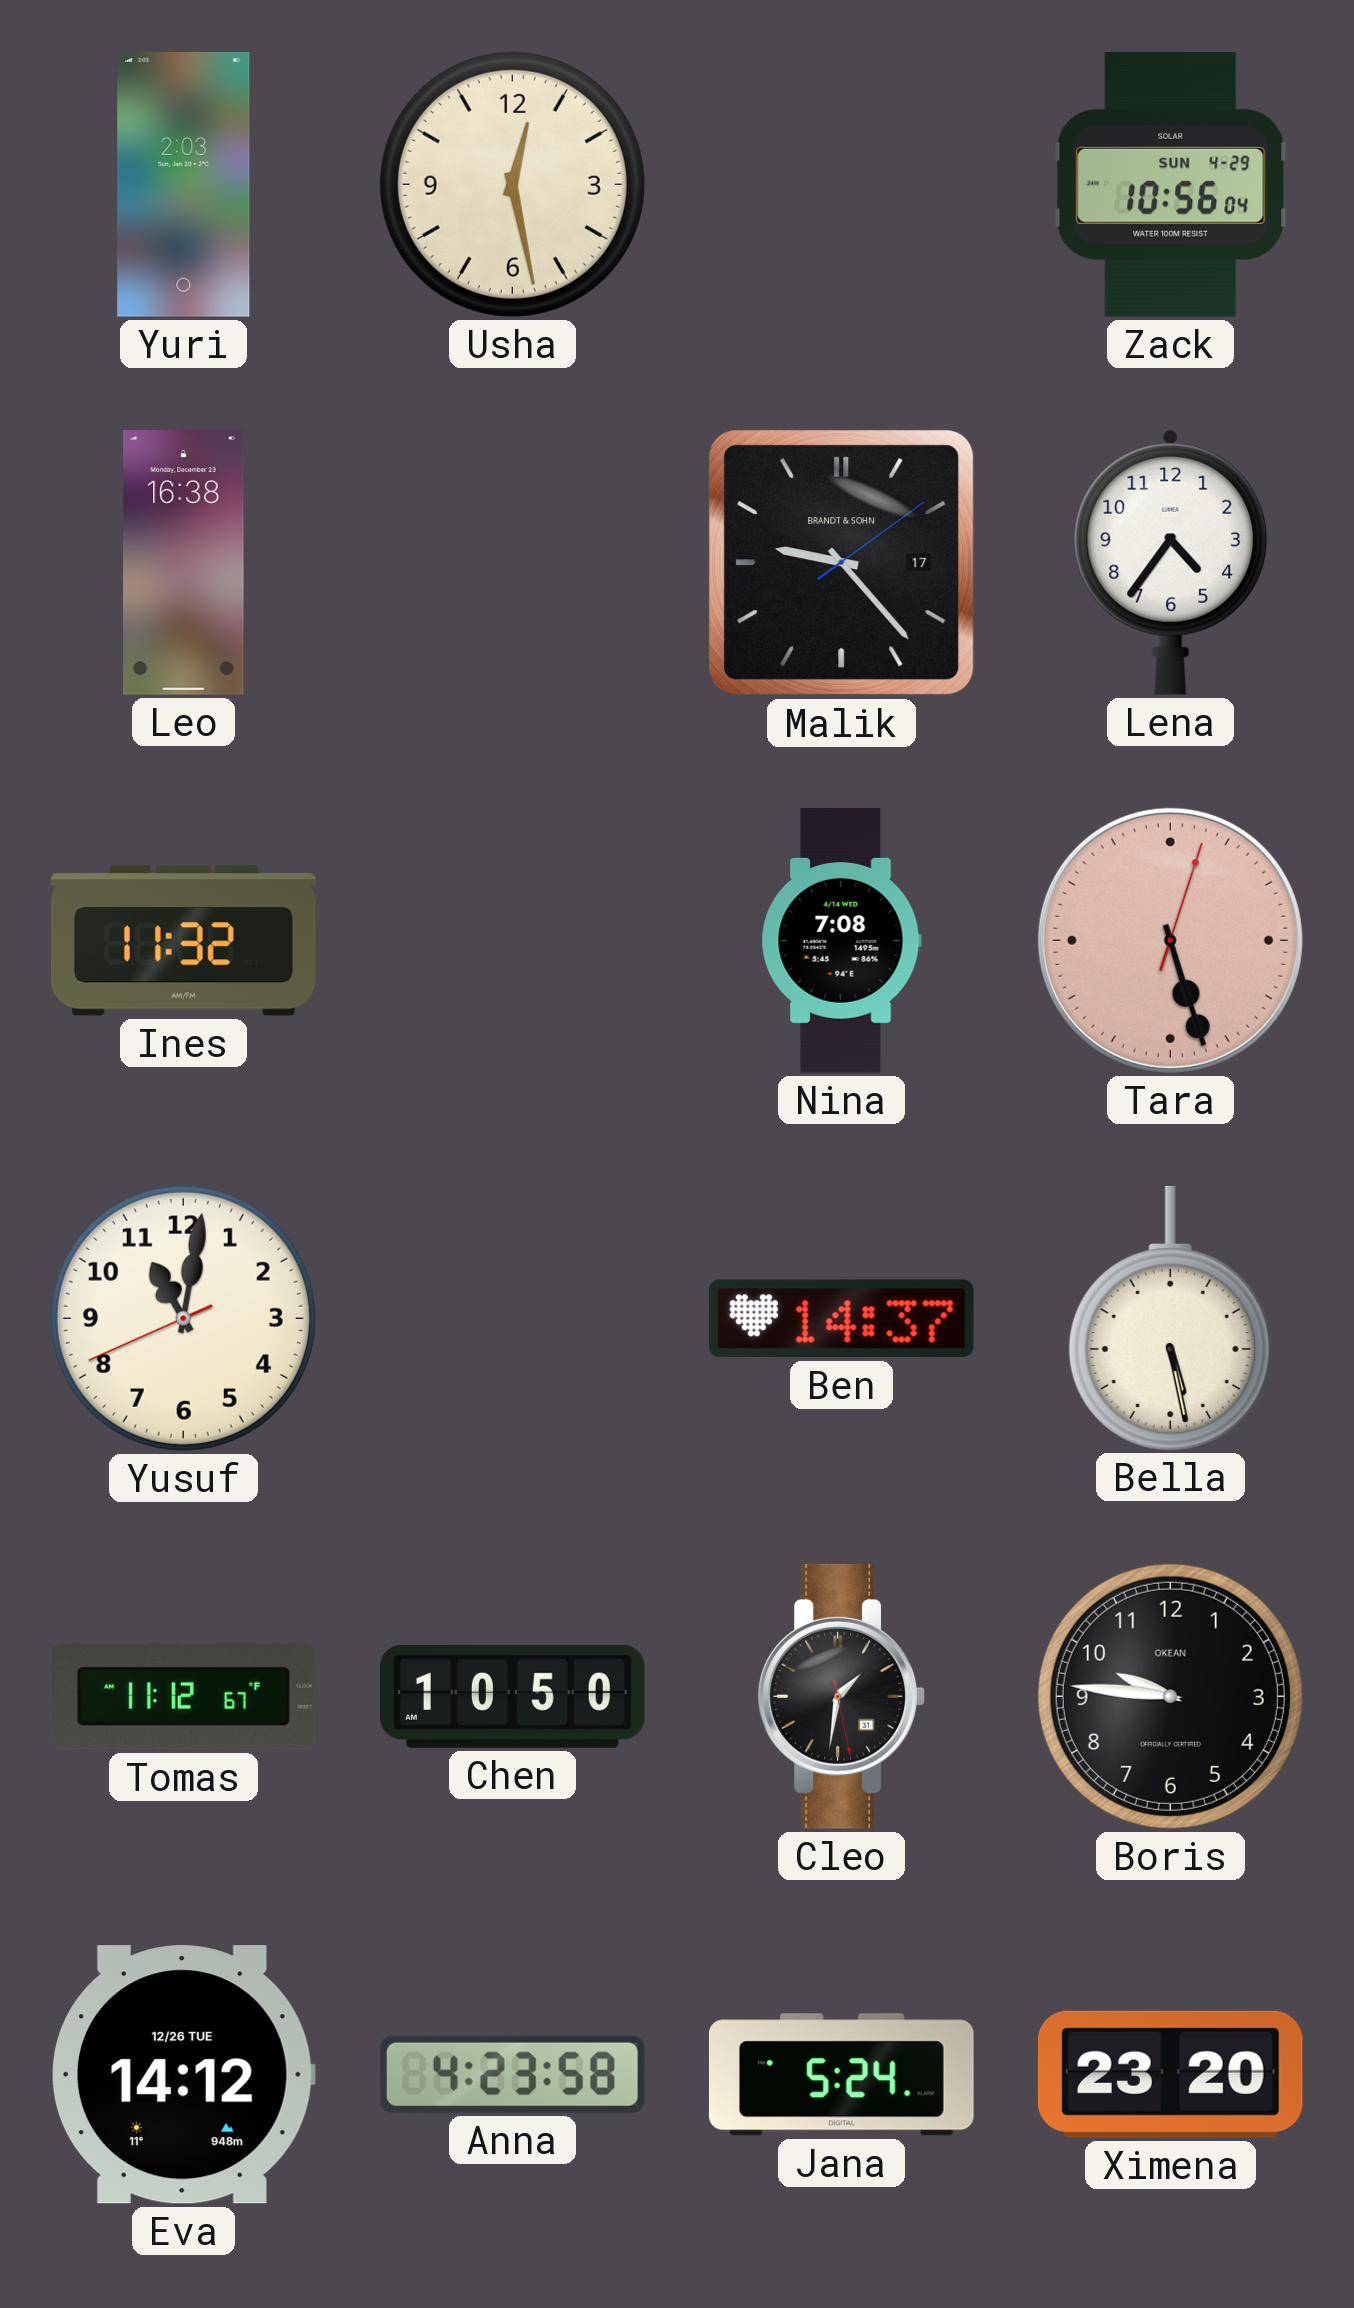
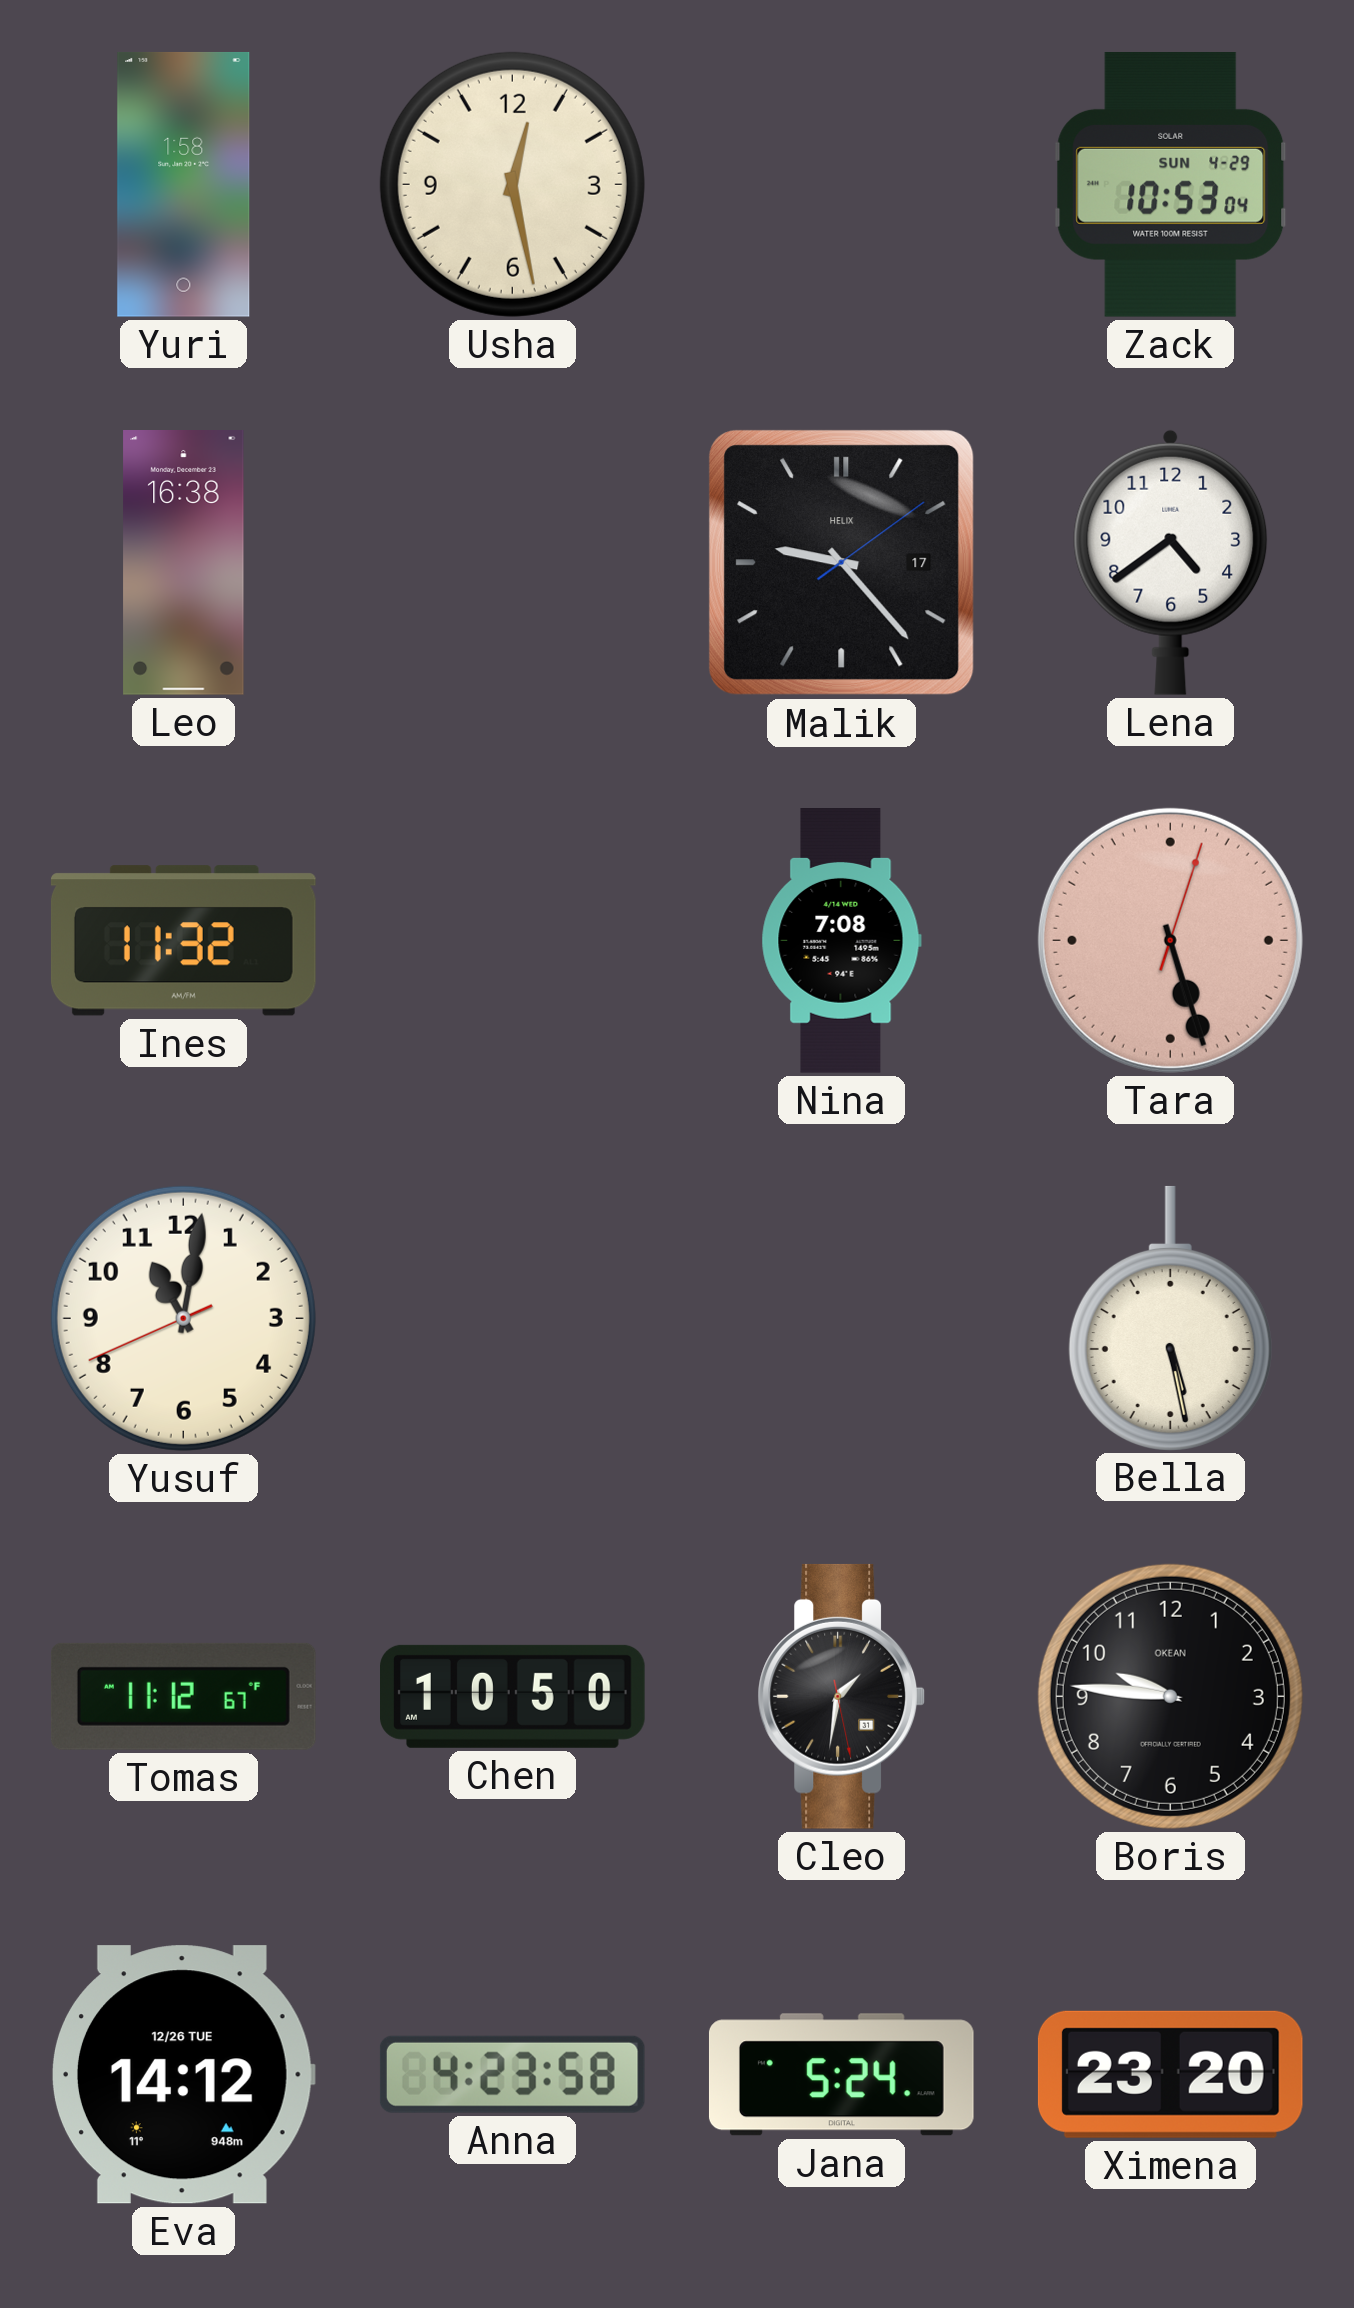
Yuri: 2:03 -> 1:58
Zack: 10:56 -> 10:53
Malik brand: BRANDT & SOHN -> HELIX
Lena: 4:36 -> 4:39
Ben: 14:37 -> none
